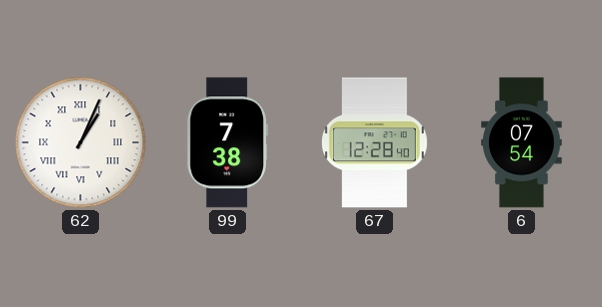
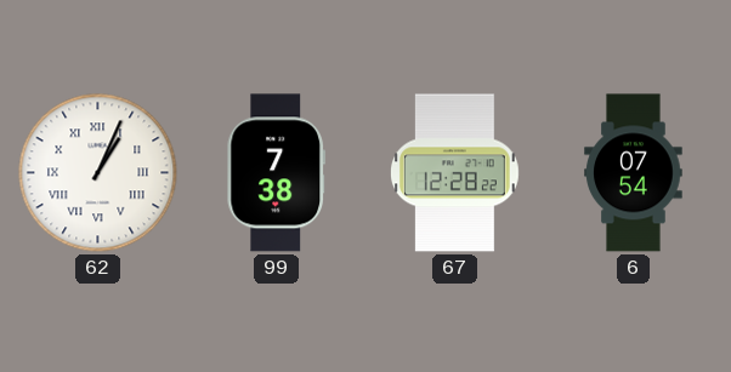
67: 12:28:40 -> 12:28:22
